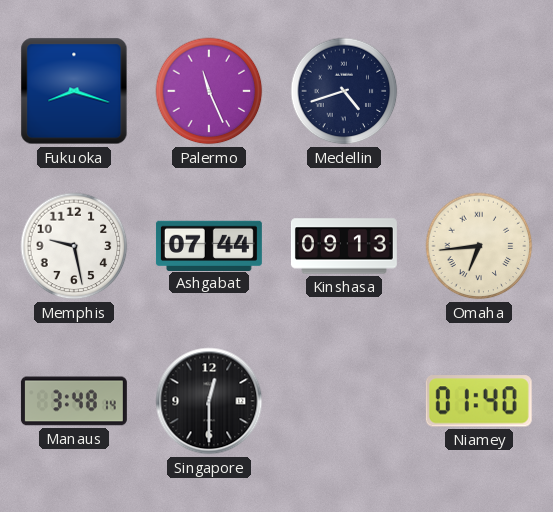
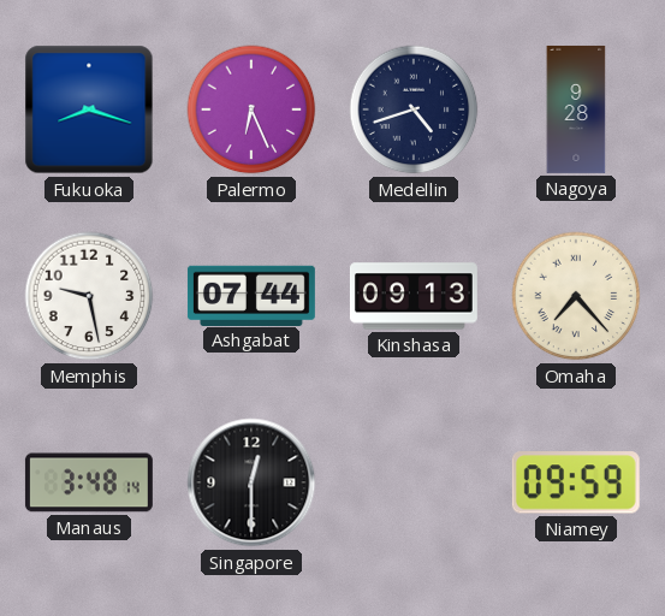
Palermo: 11:26 -> 6:26
Nagoya: none -> 9:28
Omaha: 6:44 -> 7:23
Niamey: 01:40 -> 09:59
